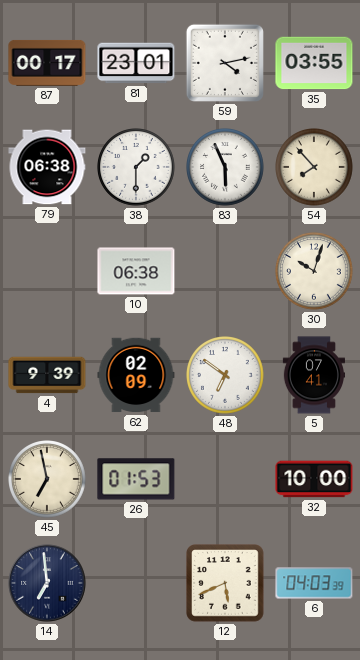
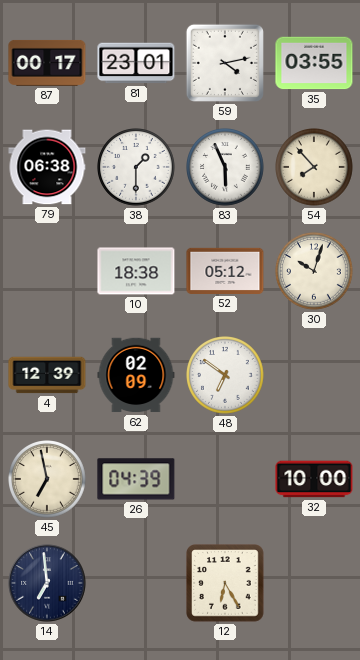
10: 06:38 -> 18:38
52: none -> 05:12
4: 9:39 -> 12:39
5: 07:41 -> none
26: 01:53 -> 04:39
12: 5:41 -> 6:25
6: 04:03 -> none
